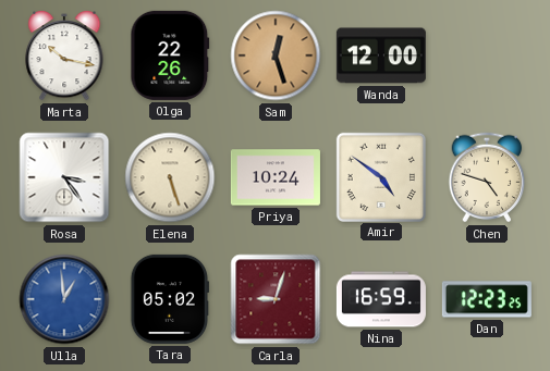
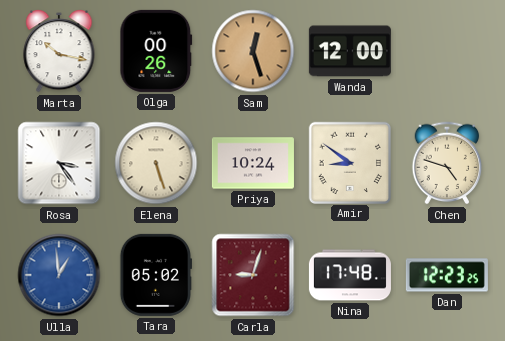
Olga: 22:26 -> 00:26
Amir: 4:51 -> 8:51
Nina: 16:59 -> 17:48
